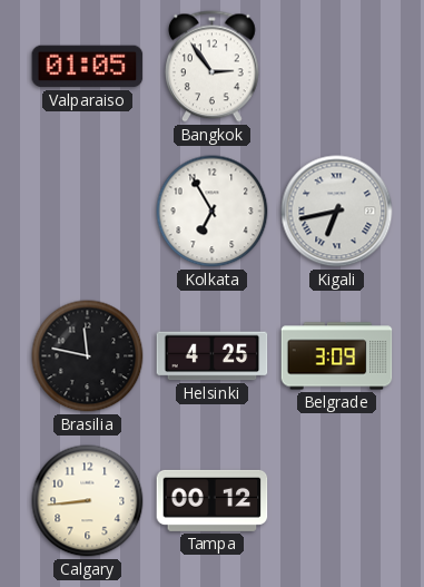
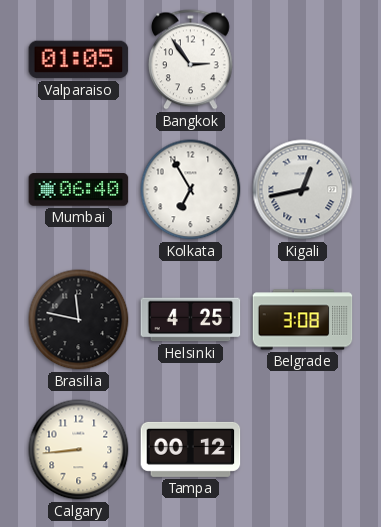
Mumbai: none -> 06:40
Kigali: 6:43 -> 12:43
Belgrade: 3:09 -> 3:08
